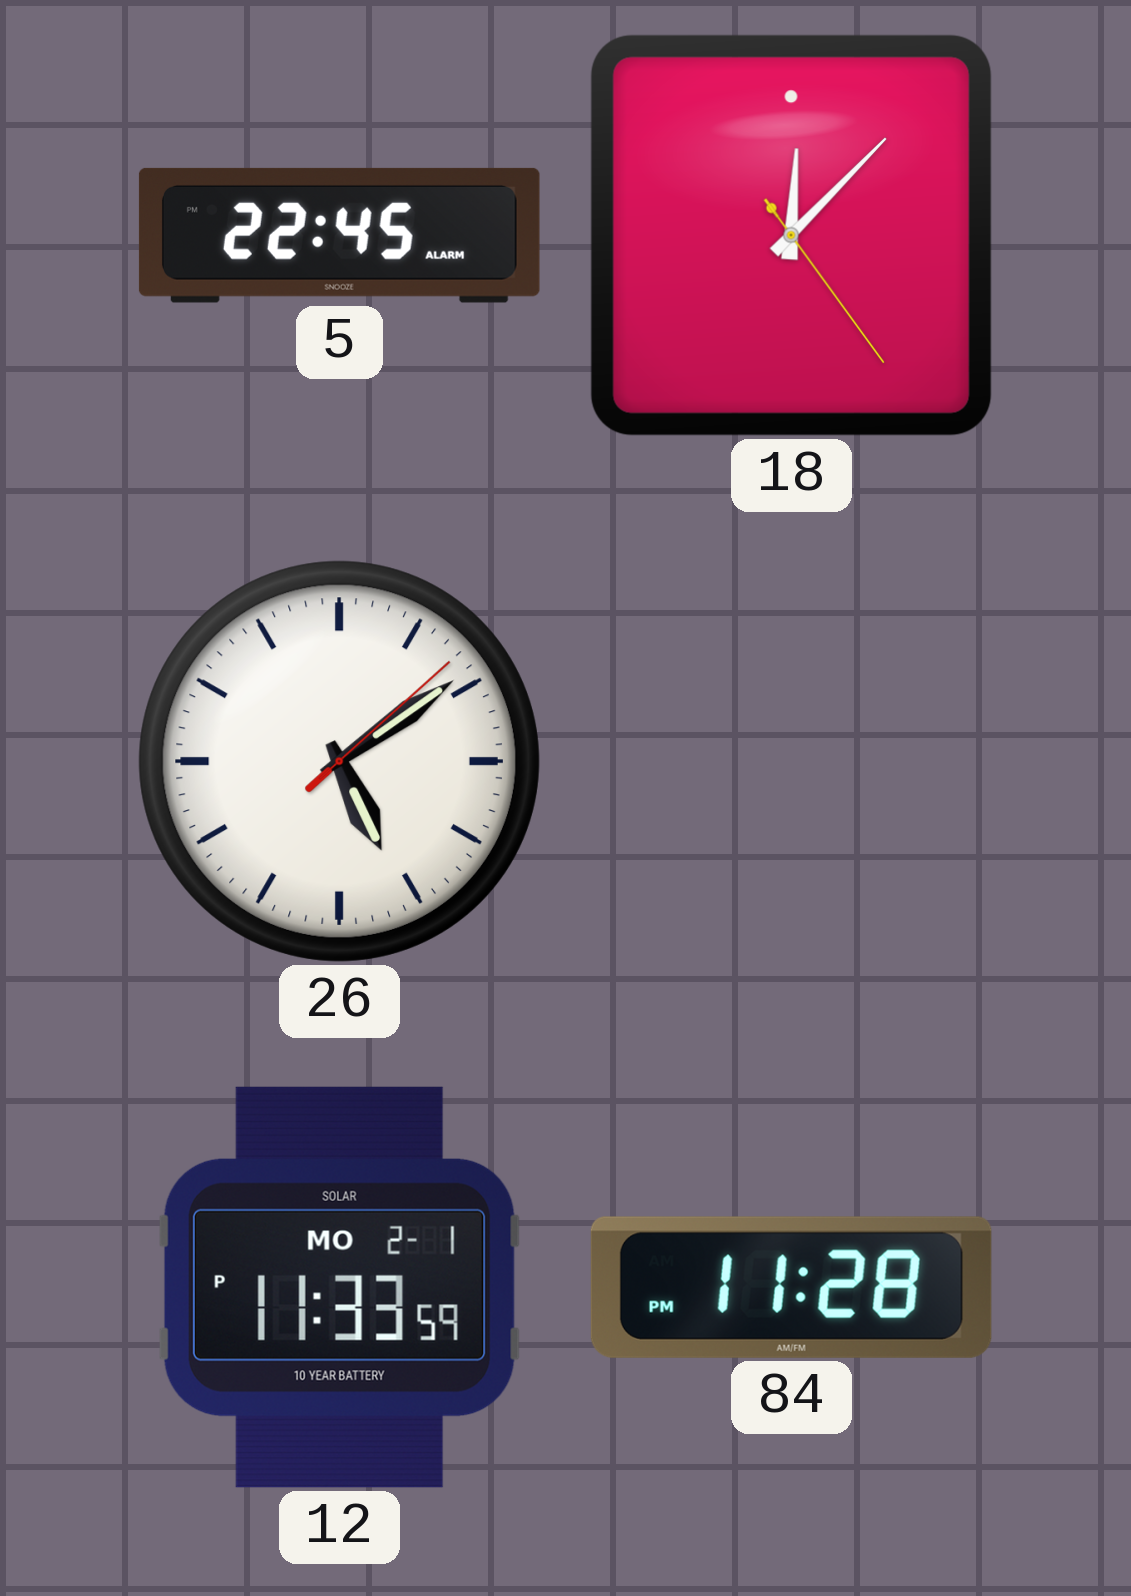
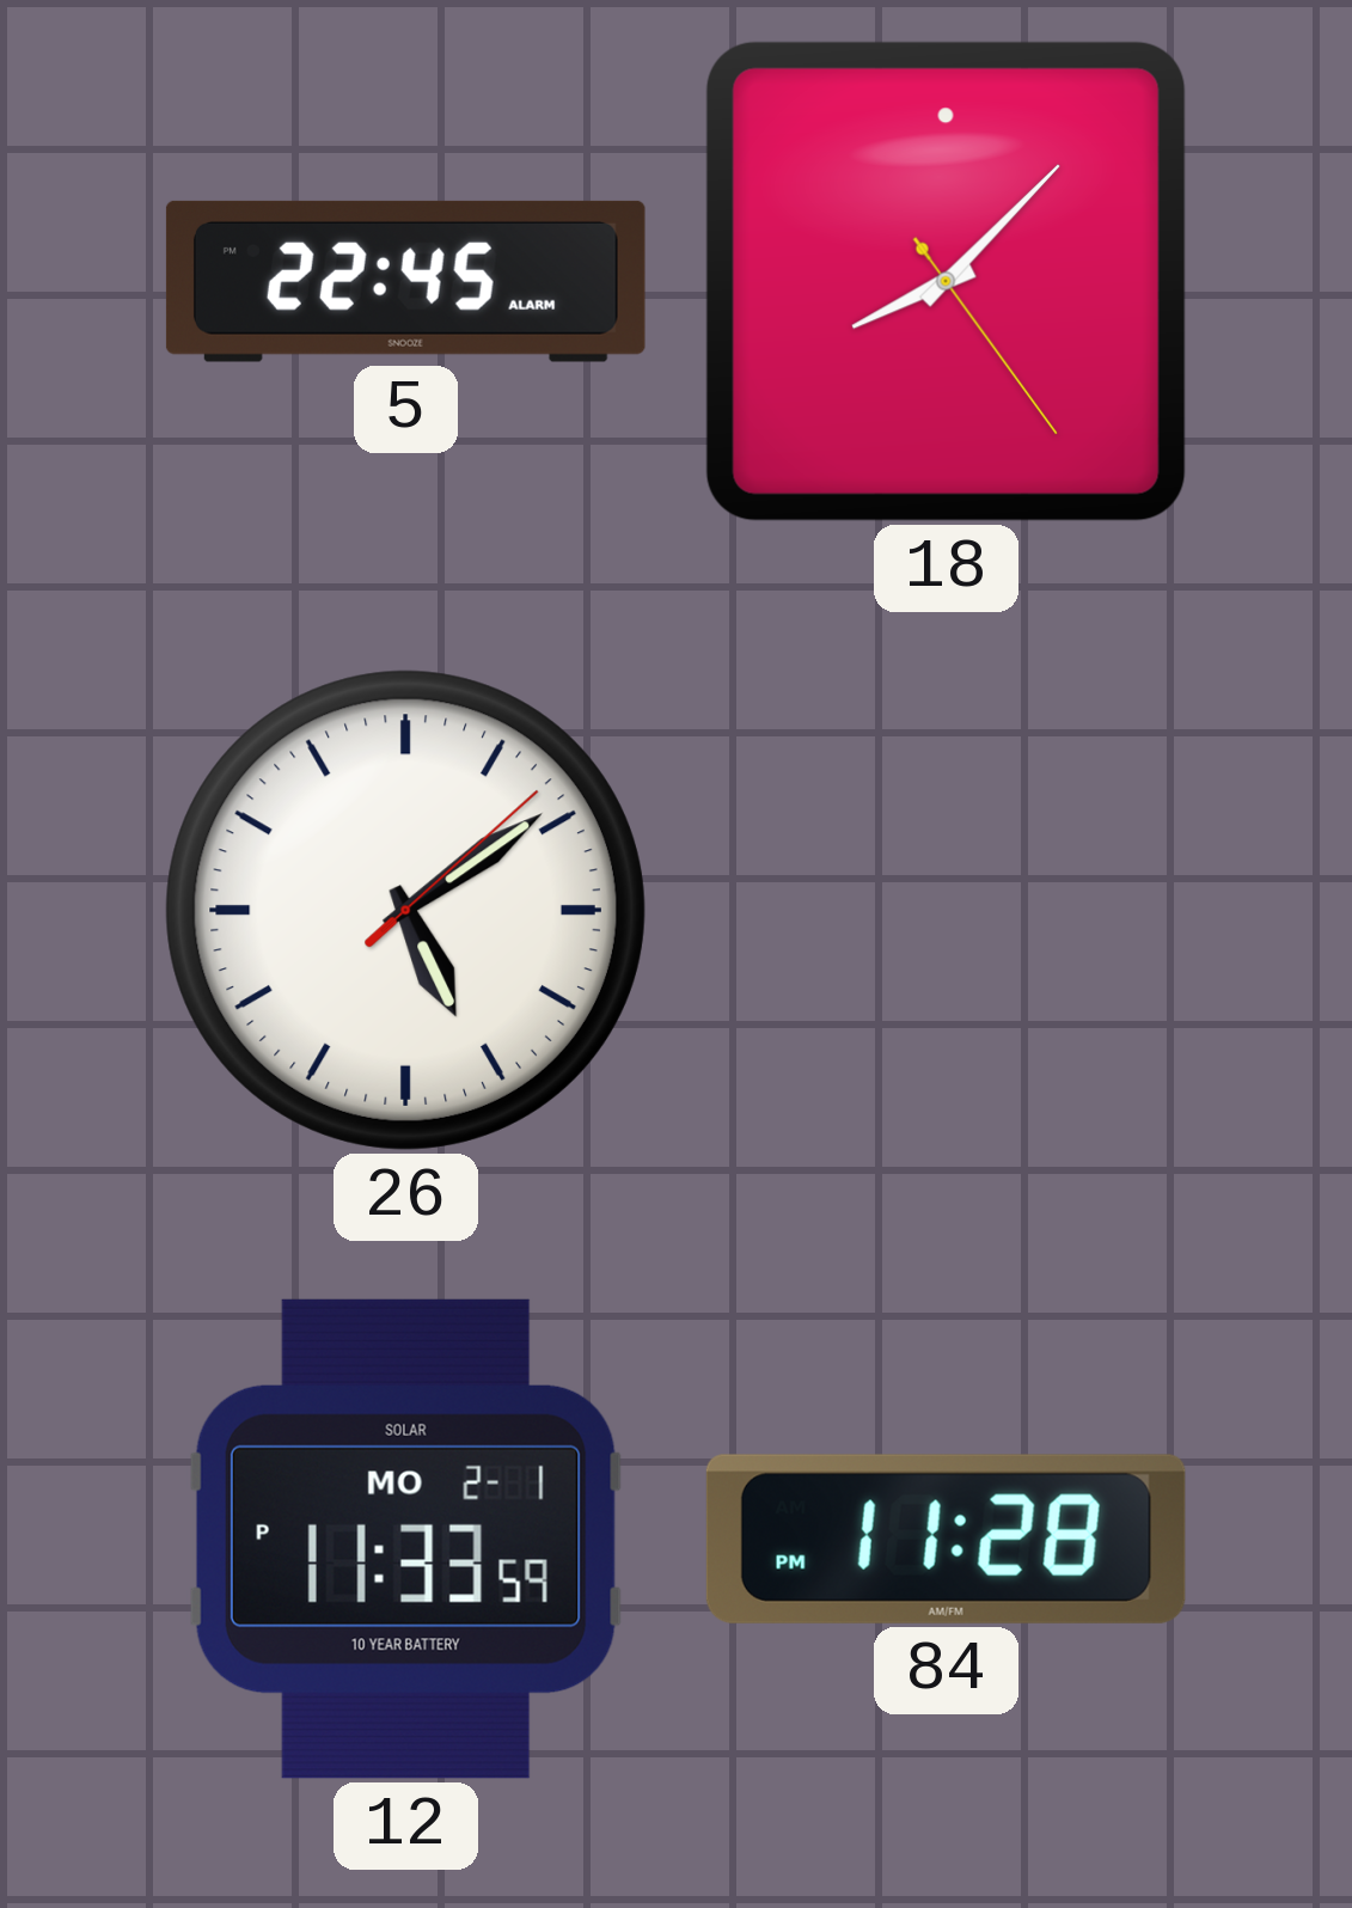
18: 12:07 -> 8:07
